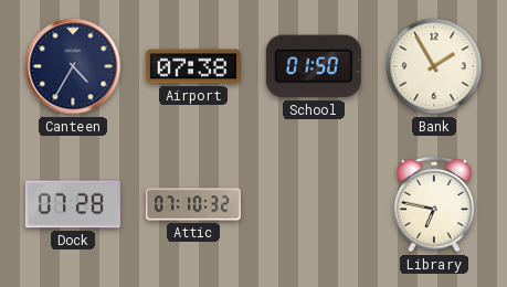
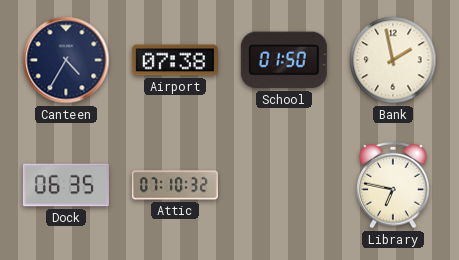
Bank: 1:55 -> 1:58
Dock: 07:28 -> 06:35
